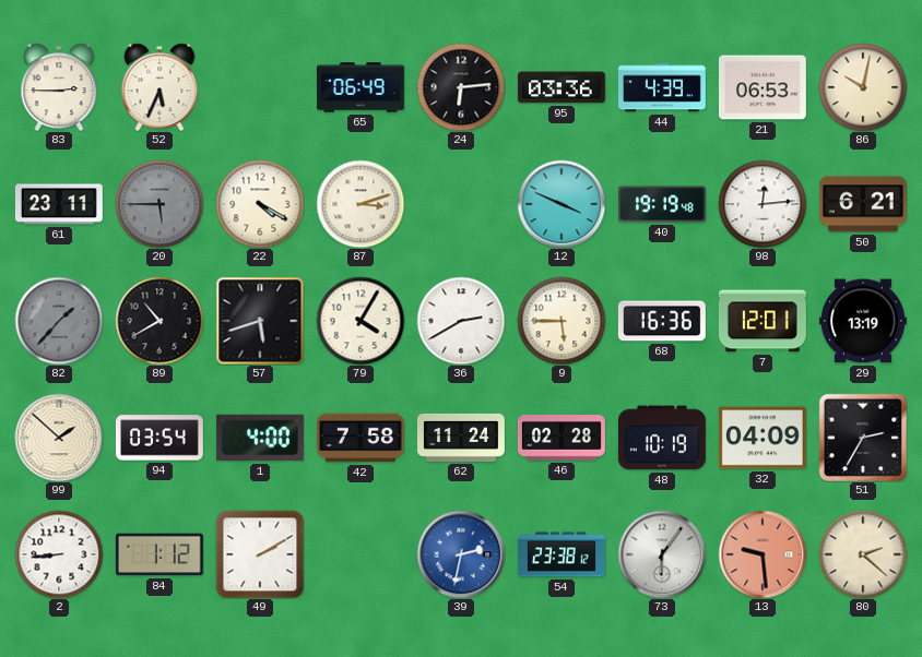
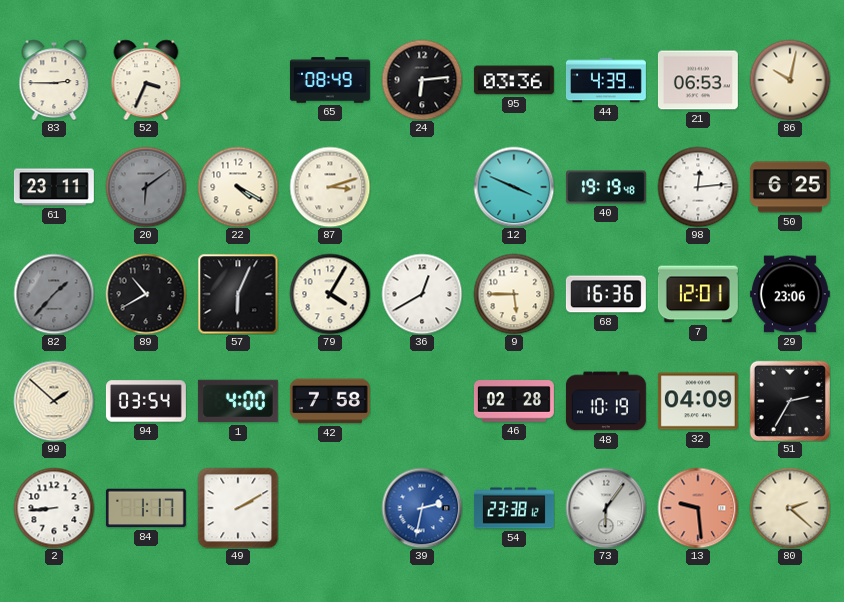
52: 5:34 -> 3:34
65: 06:49 -> 08:49
20: 5:45 -> 6:09
50: 6:21 -> 6:25
57: 5:42 -> 6:04
36: 2:40 -> 12:40
29: 13:19 -> 23:06
62: 11:24 -> none
84: 1:12 -> 1:17
